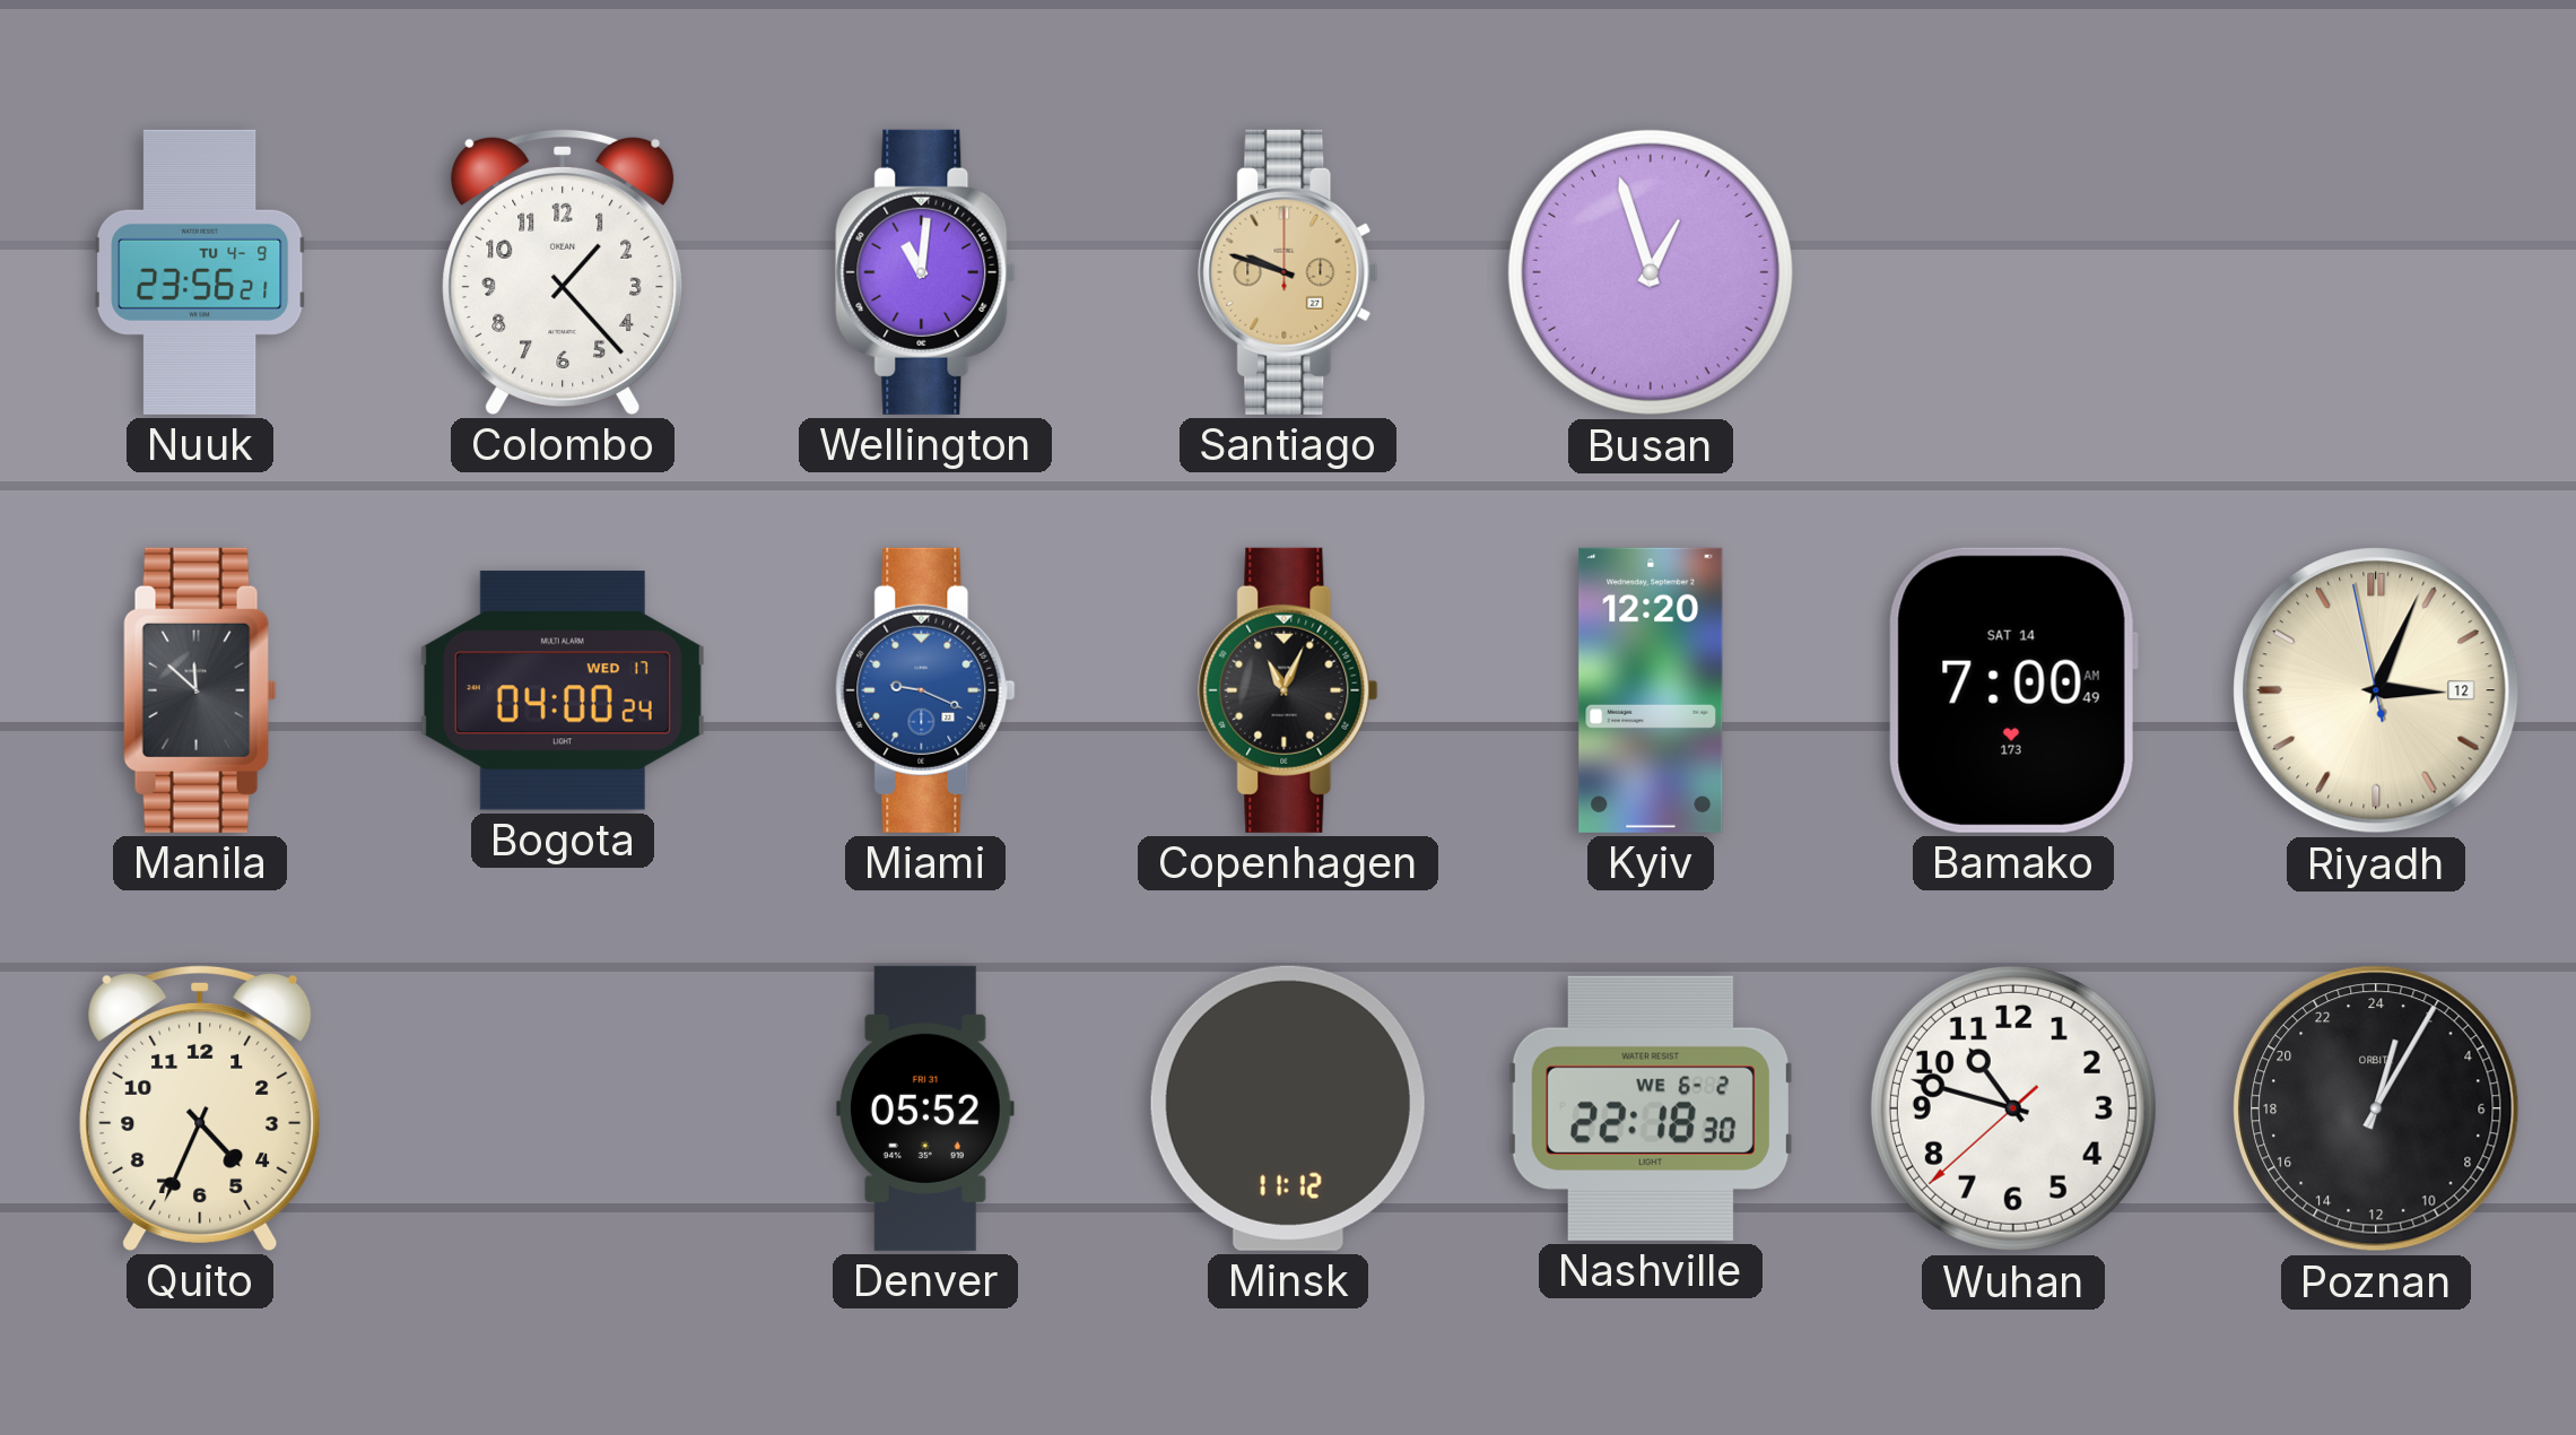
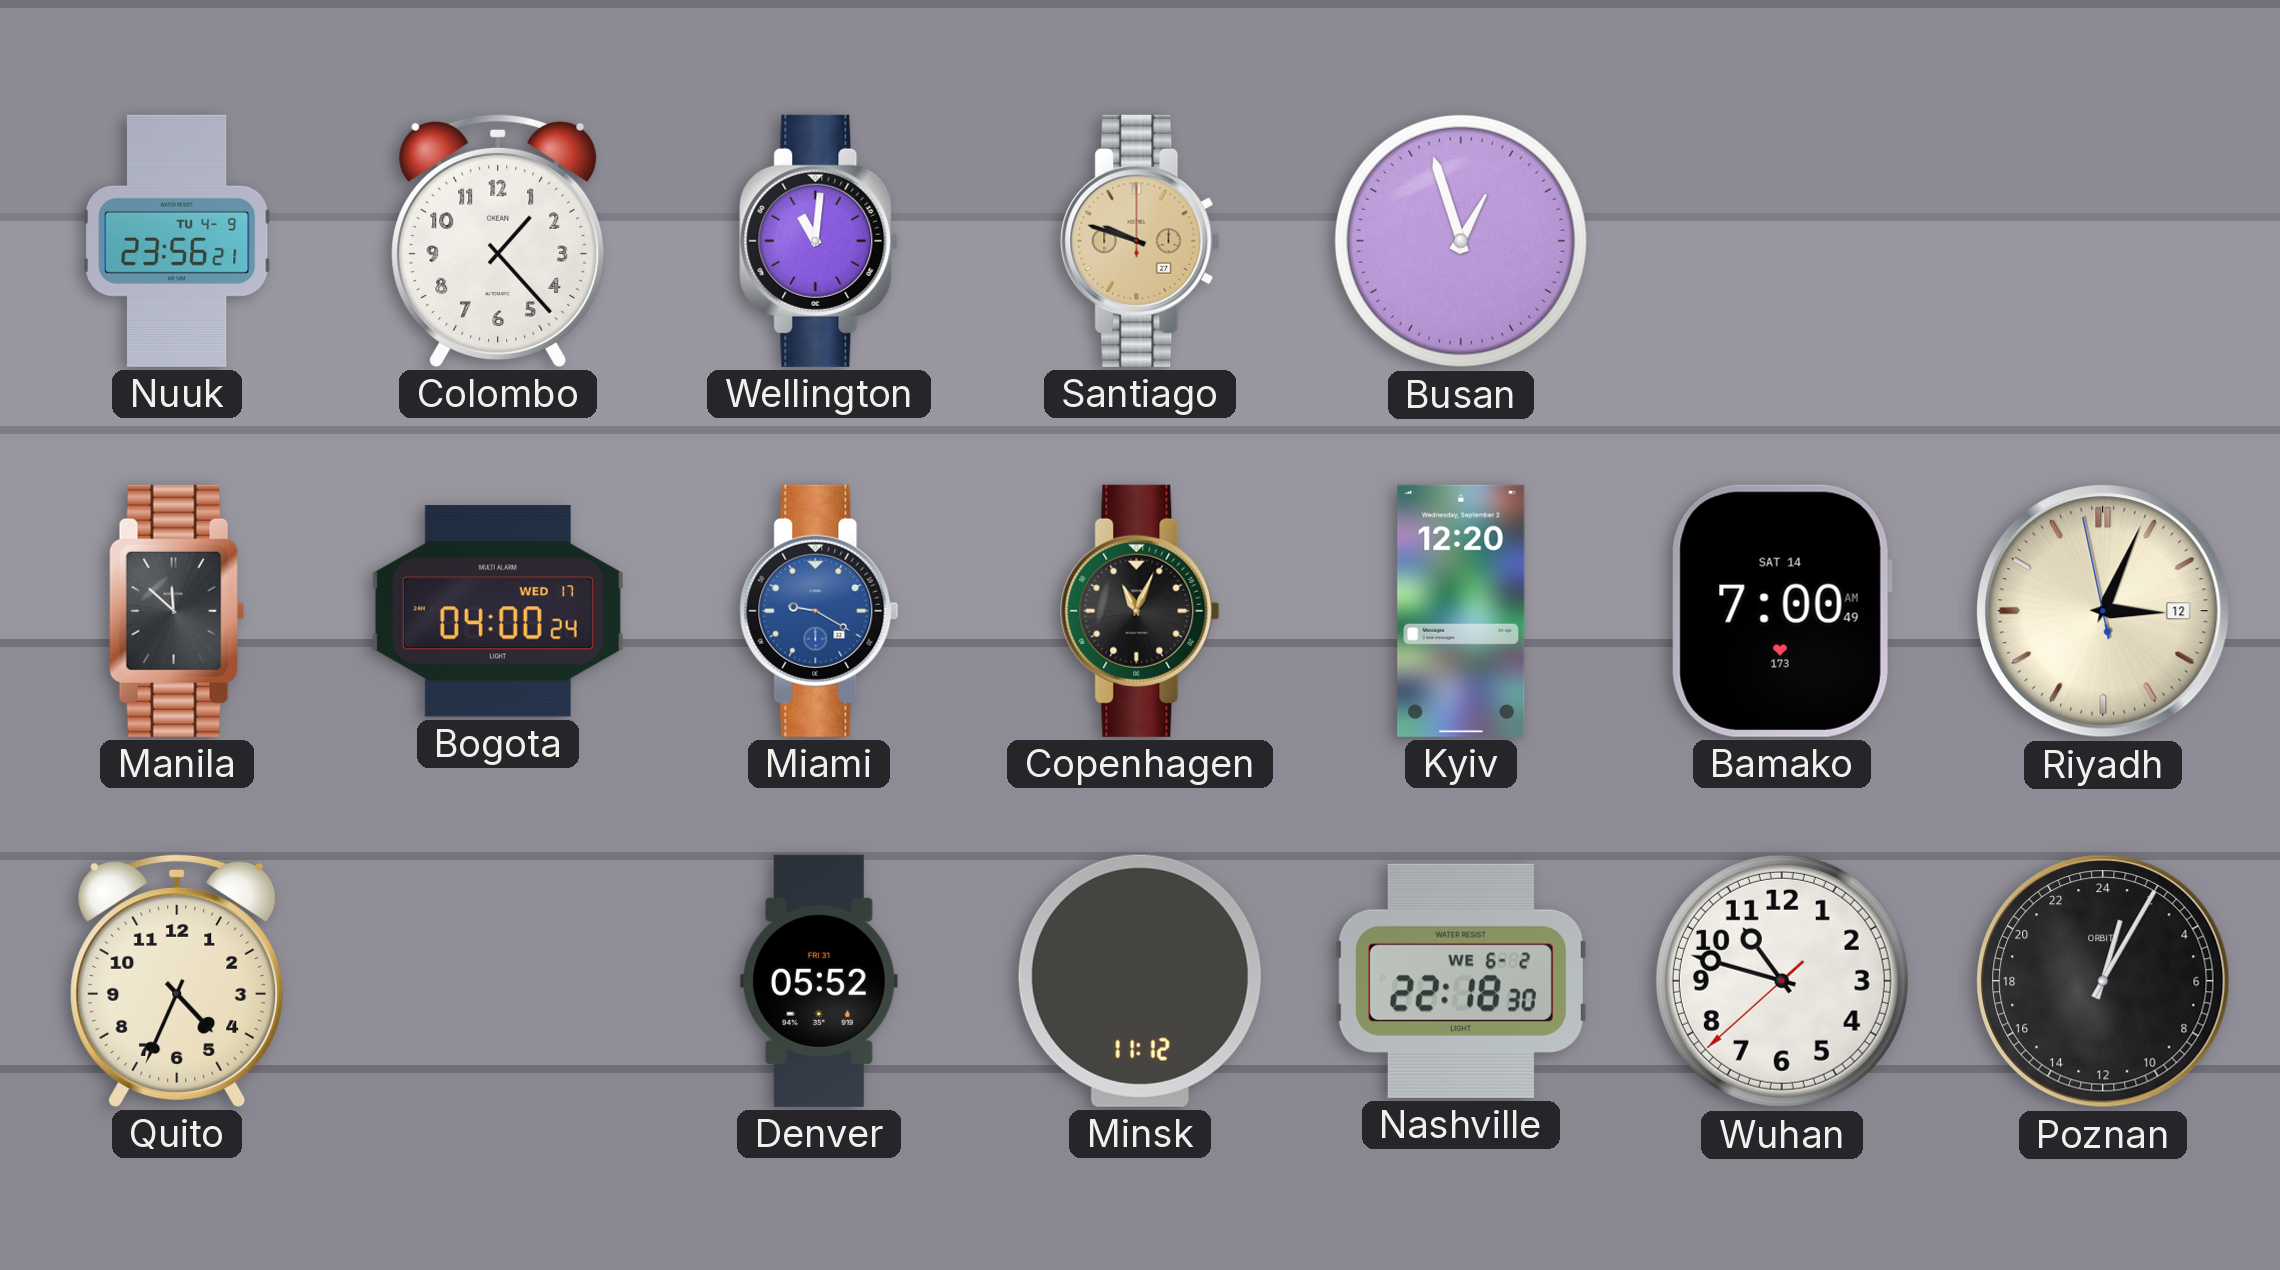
Miami: 9:19 -> 9:20
